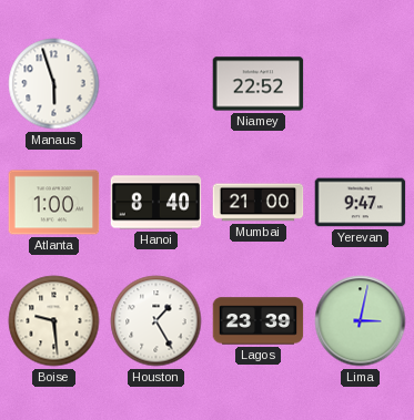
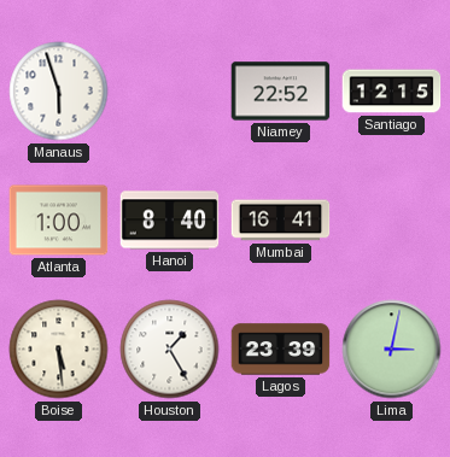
Santiago: none -> 12:15
Mumbai: 21:00 -> 16:41
Yerevan: 9:47 -> none
Boise: 9:29 -> 5:29
